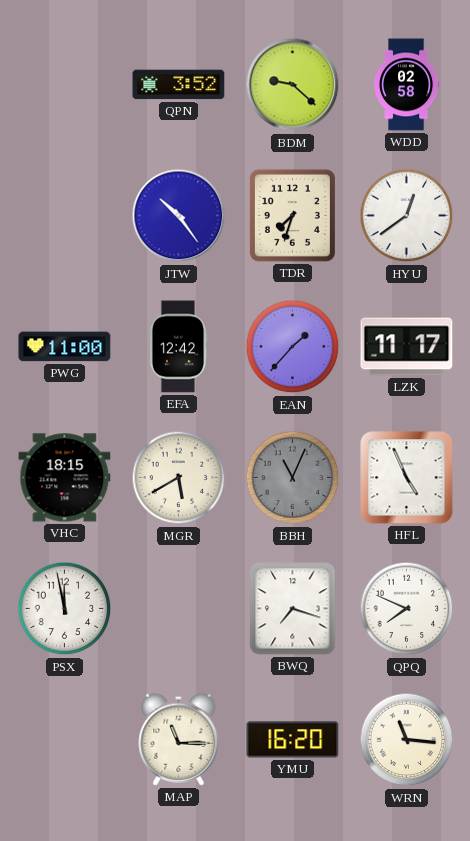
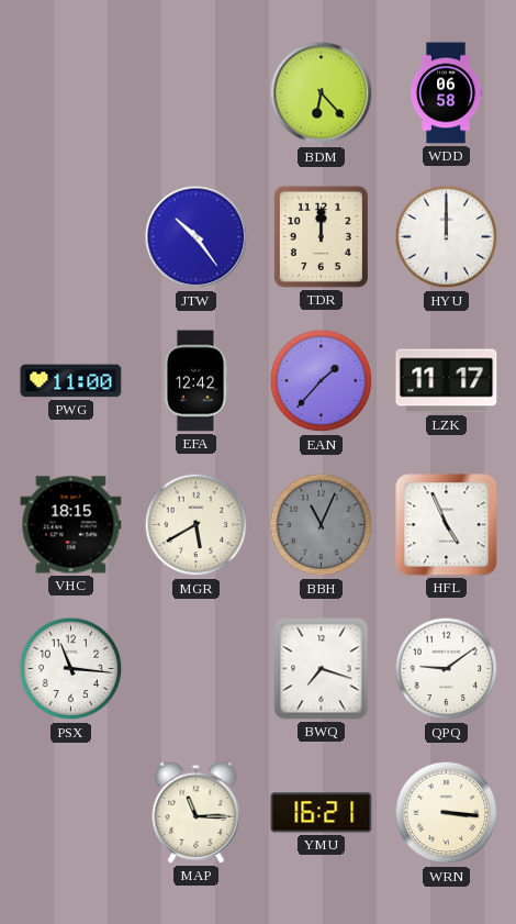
QPN: 3:52 -> none
BDM: 9:22 -> 6:23
WDD: 02:58 -> 06:58
TDR: 7:33 -> 12:00
HYU: 12:39 -> 12:00
PSX: 11:58 -> 11:16
QPQ: 7:49 -> 9:09
YMU: 16:20 -> 16:21
WRN: 11:16 -> 3:16
